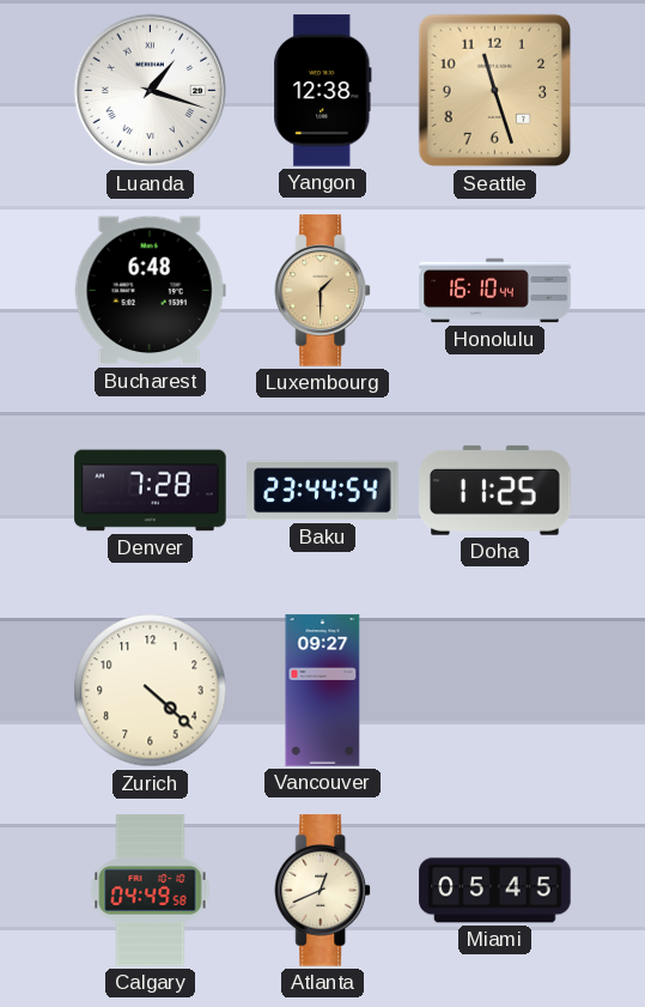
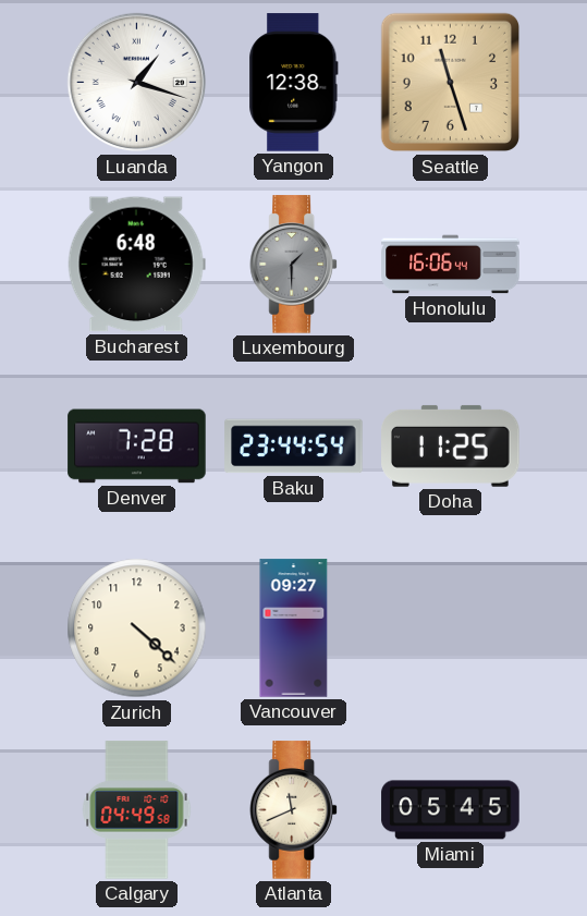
Luxembourg dial: champagne -> grey
Honolulu: 16:10 -> 16:06
Atlanta: 12:41 -> 11:41
